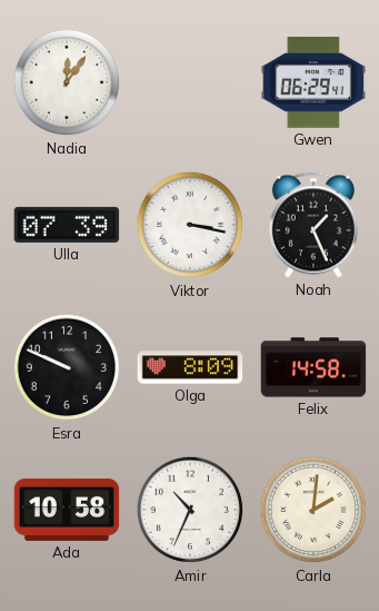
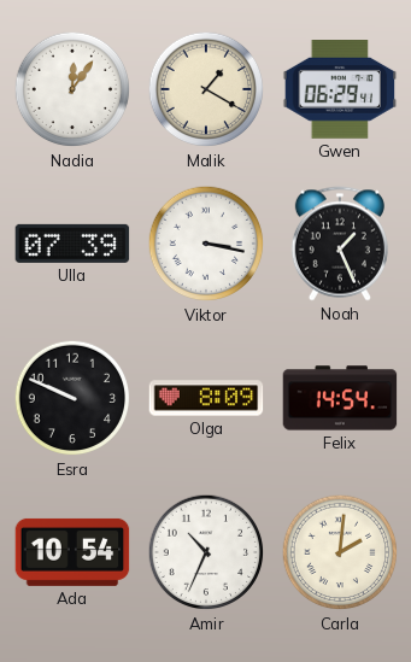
Malik: none -> 1:20
Felix: 14:58 -> 14:54
Ada: 10:58 -> 10:54
